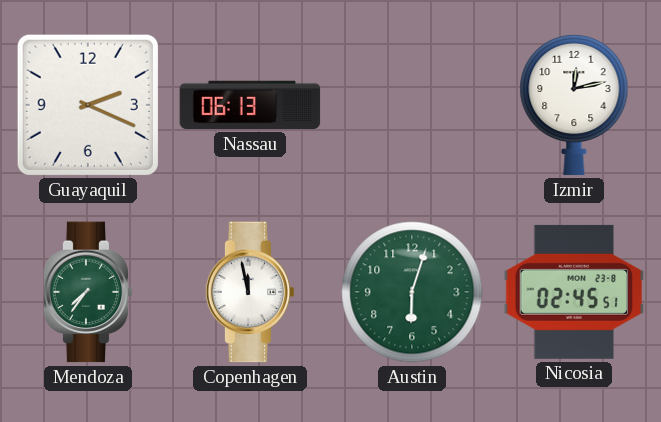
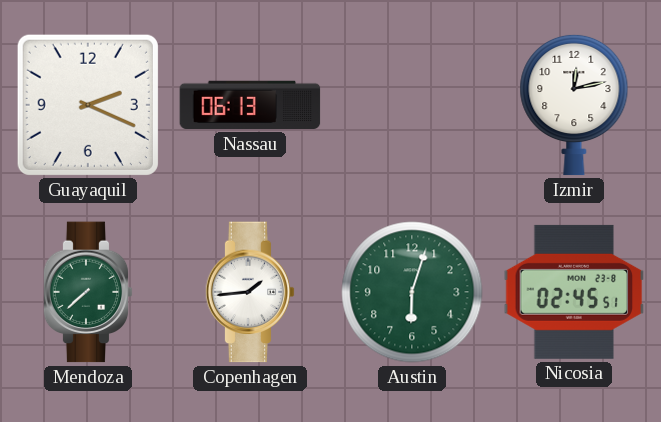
Mendoza: 7:36 -> 7:38
Copenhagen: 11:58 -> 1:44
